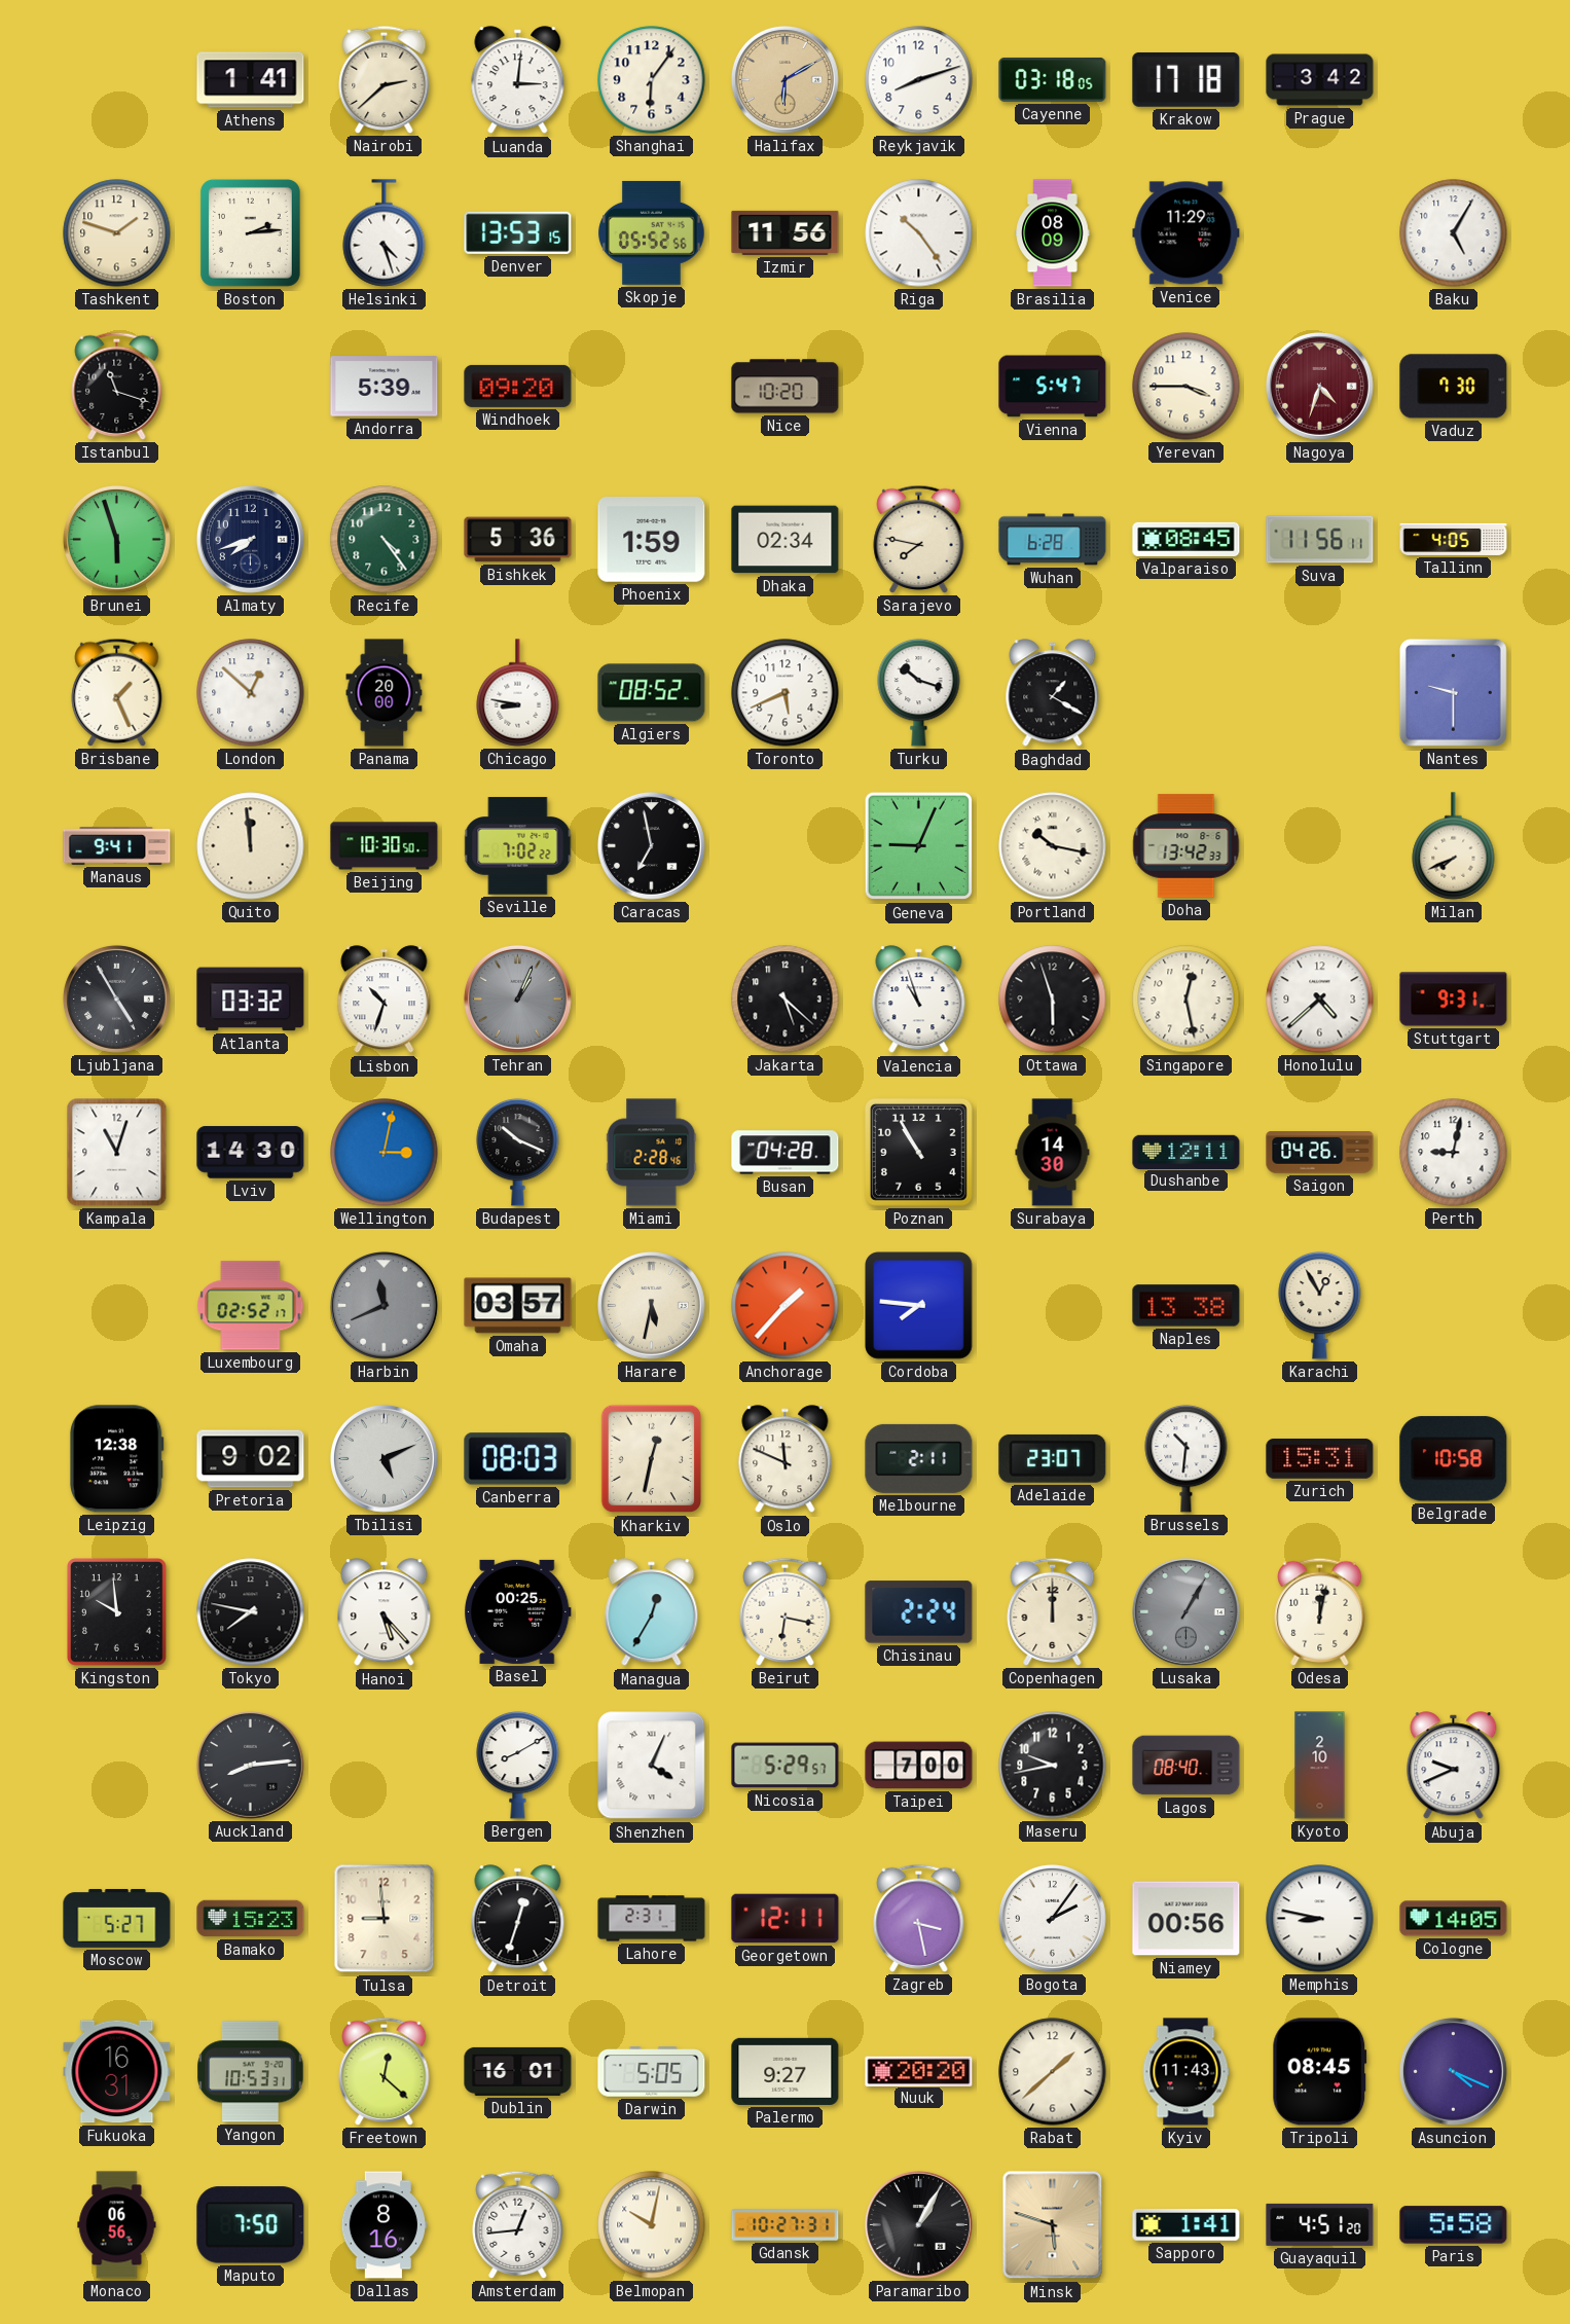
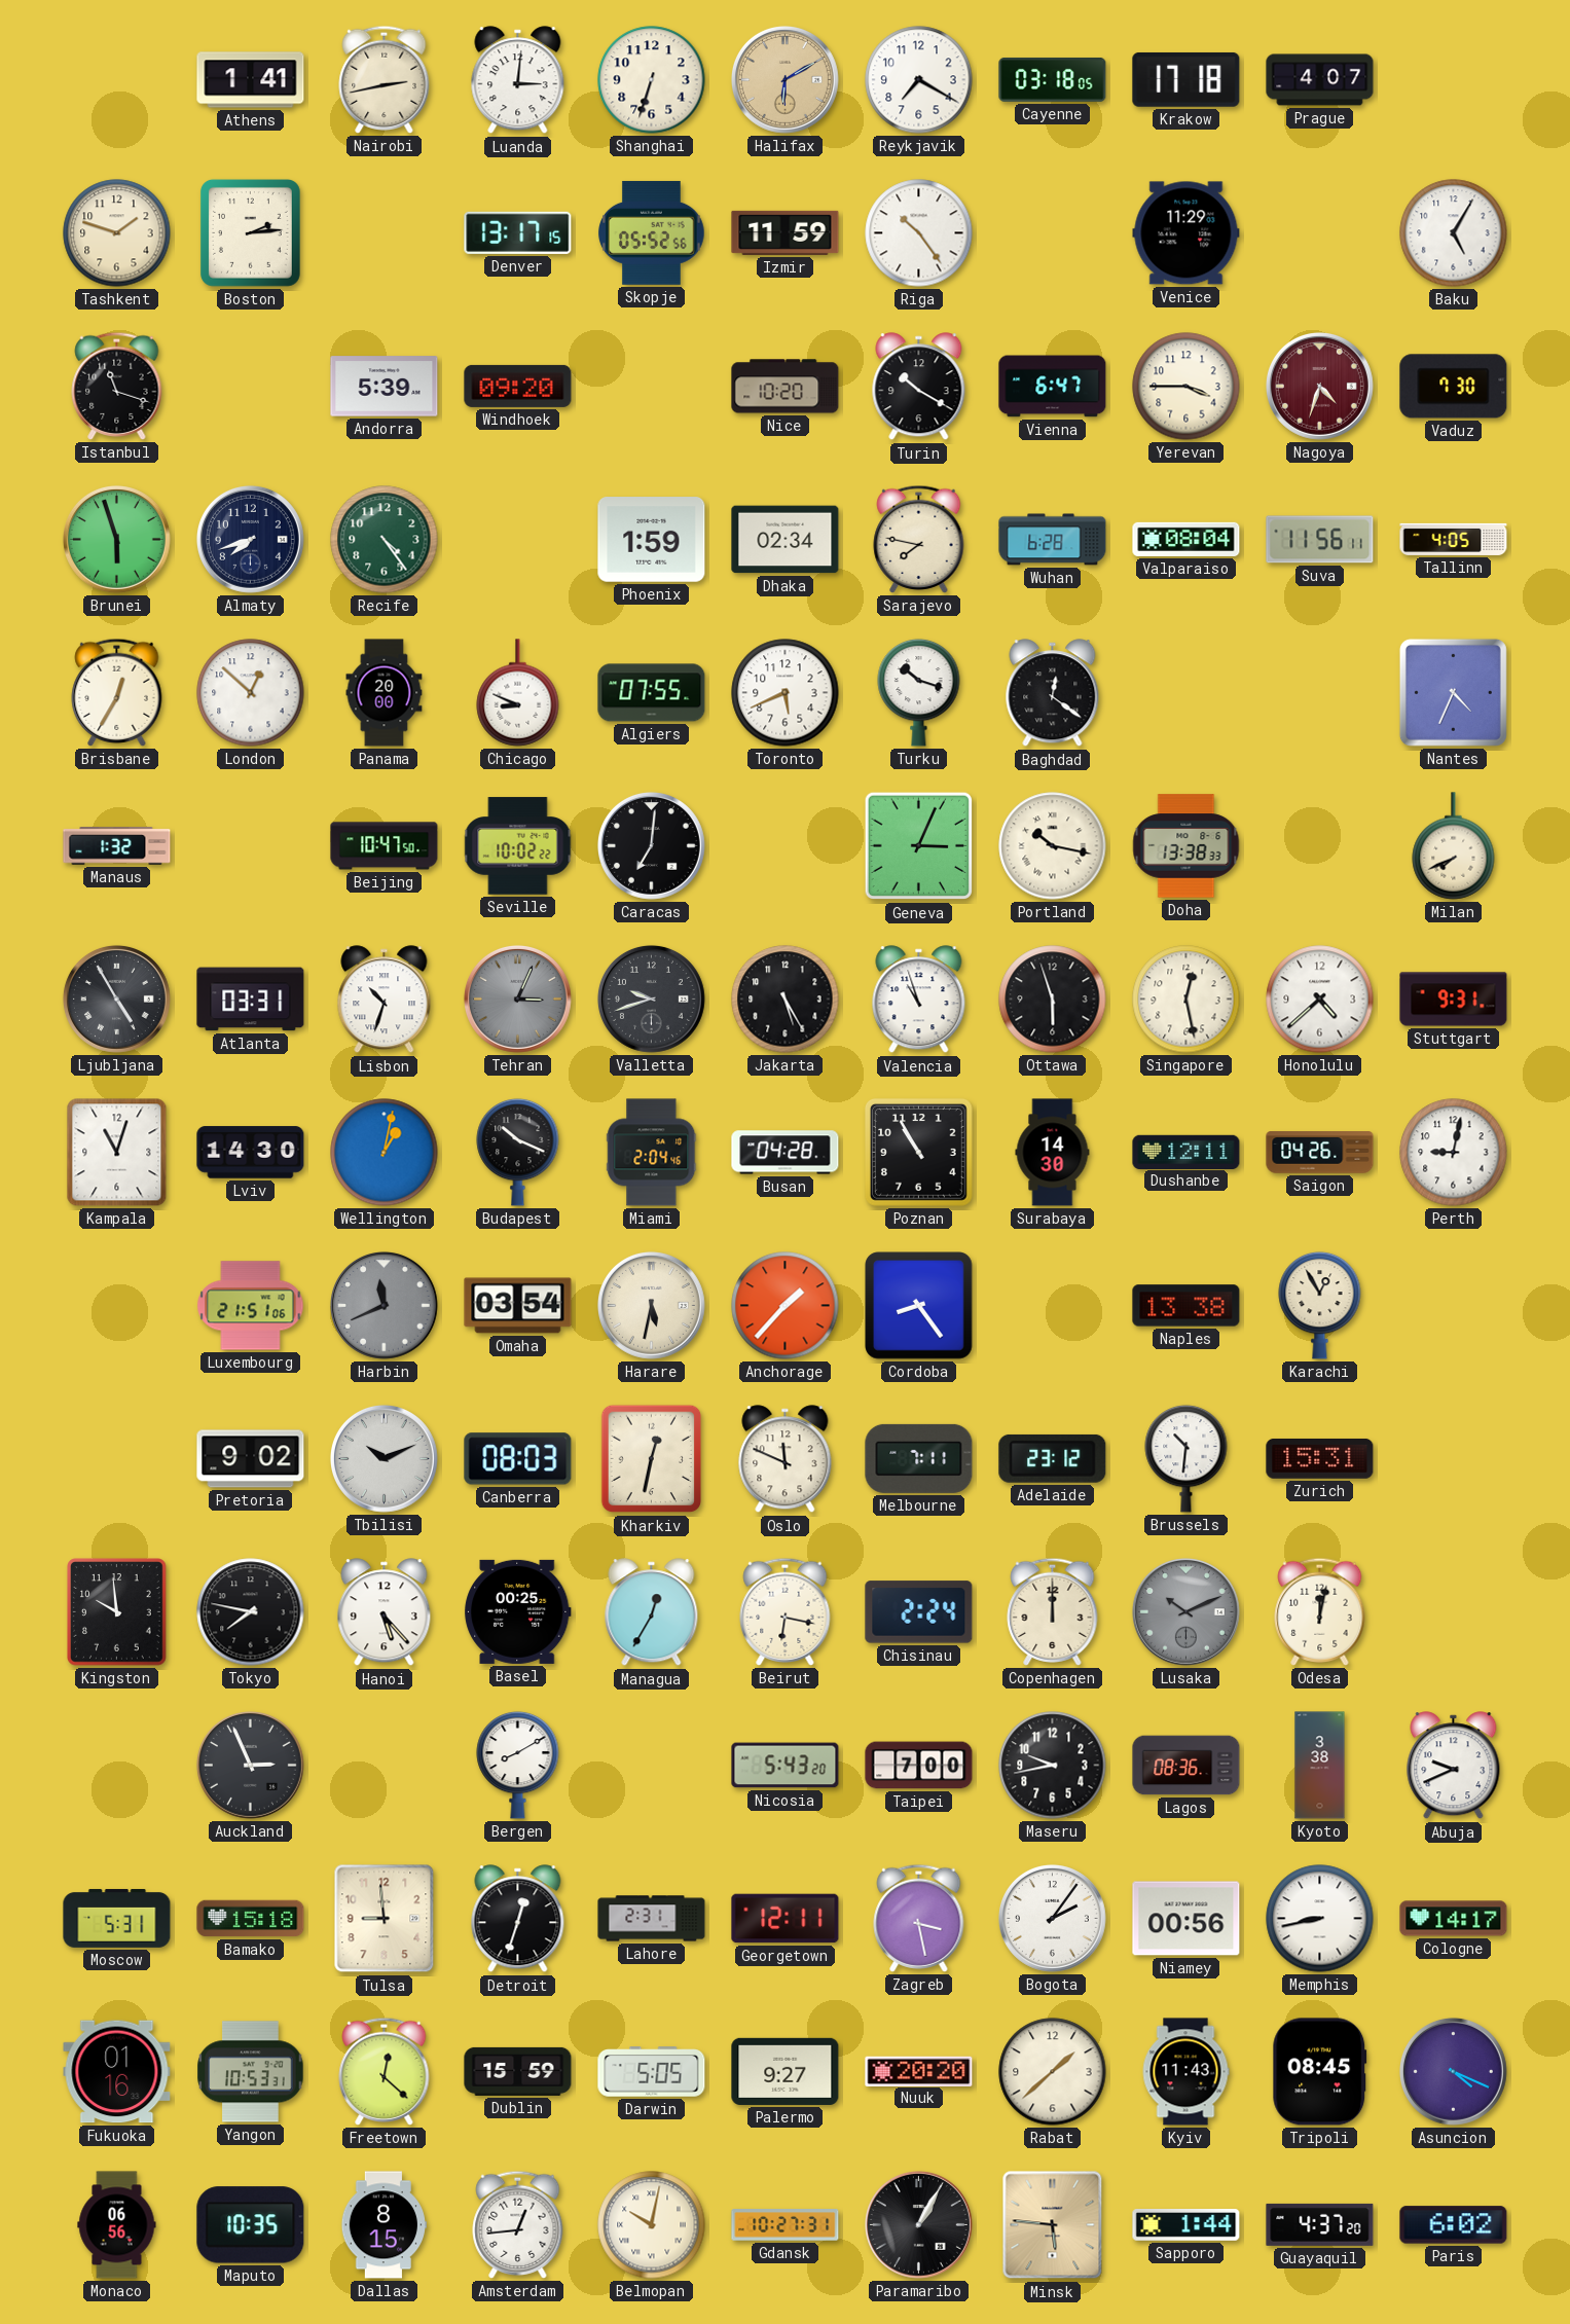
Nairobi: 2:38 -> 2:43
Shanghai: 6:06 -> 6:33
Reykjavik: 8:12 -> 7:20
Prague: 3:42 -> 4:07
Helsinki: 4:27 -> none
Denver: 13:53 -> 13:17
Izmir: 11:56 -> 11:59
Brasilia: 08:09 -> none
Turin: none -> 10:20
Vienna: 5:47 -> 6:47
Bishkek: 5:36 -> none
Valparaiso: 08:45 -> 08:04
Brisbane: 1:26 -> 12:35
Chicago: 8:47 -> 8:49
Algiers: 08:52 -> 07:55
Baghdad: 1:20 -> 12:21
Nantes: 9:30 -> 4:34
Manaus: 9:41 -> 1:32
Quito: 11:59 -> none
Beijing: 10:30 -> 10:47
Seville: 7:02 -> 10:02
Caracas: 6:58 -> 7:01
Geneva: 9:04 -> 3:04
Doha: 13:42 -> 13:38
Atlanta: 03:32 -> 03:31
Tehran: 1:04 -> 3:04
Valletta: none -> 9:42
Jakarta: 5:22 -> 5:25
Wellington: 3:02 -> 1:02
Miami: 2:28 -> 2:04
Luxembourg: 02:52 -> 21:51
Omaha: 03:57 -> 03:54
Cordoba: 7:46 -> 8:24
Leipzig: 12:38 -> none
Tbilisi: 5:11 -> 10:11
Melbourne: 2:11 -> 7:11
Adelaide: 23:07 -> 23:12
Belgrade: 10:58 -> none
Lusaka: 1:05 -> 10:11
Auckland: 8:14 -> 2:56
Shenzhen: 4:04 -> none
Nicosia: 5:29 -> 5:43
Lagos: 08:40 -> 08:36
Kyoto: 2:10 -> 3:38
Moscow: 5:27 -> 5:31
Bamako: 15:23 -> 15:18
Memphis: 8:47 -> 8:43
Cologne: 14:05 -> 14:17
Fukuoka: 16:31 -> 01:16
Dublin: 16:01 -> 15:59
Maputo: 7:50 -> 10:35
Dallas: 8:16 -> 8:15
Minsk: 5:48 -> 5:46
Sapporo: 1:41 -> 1:44
Guayaquil: 4:51 -> 4:37
Paris: 5:58 -> 6:02
